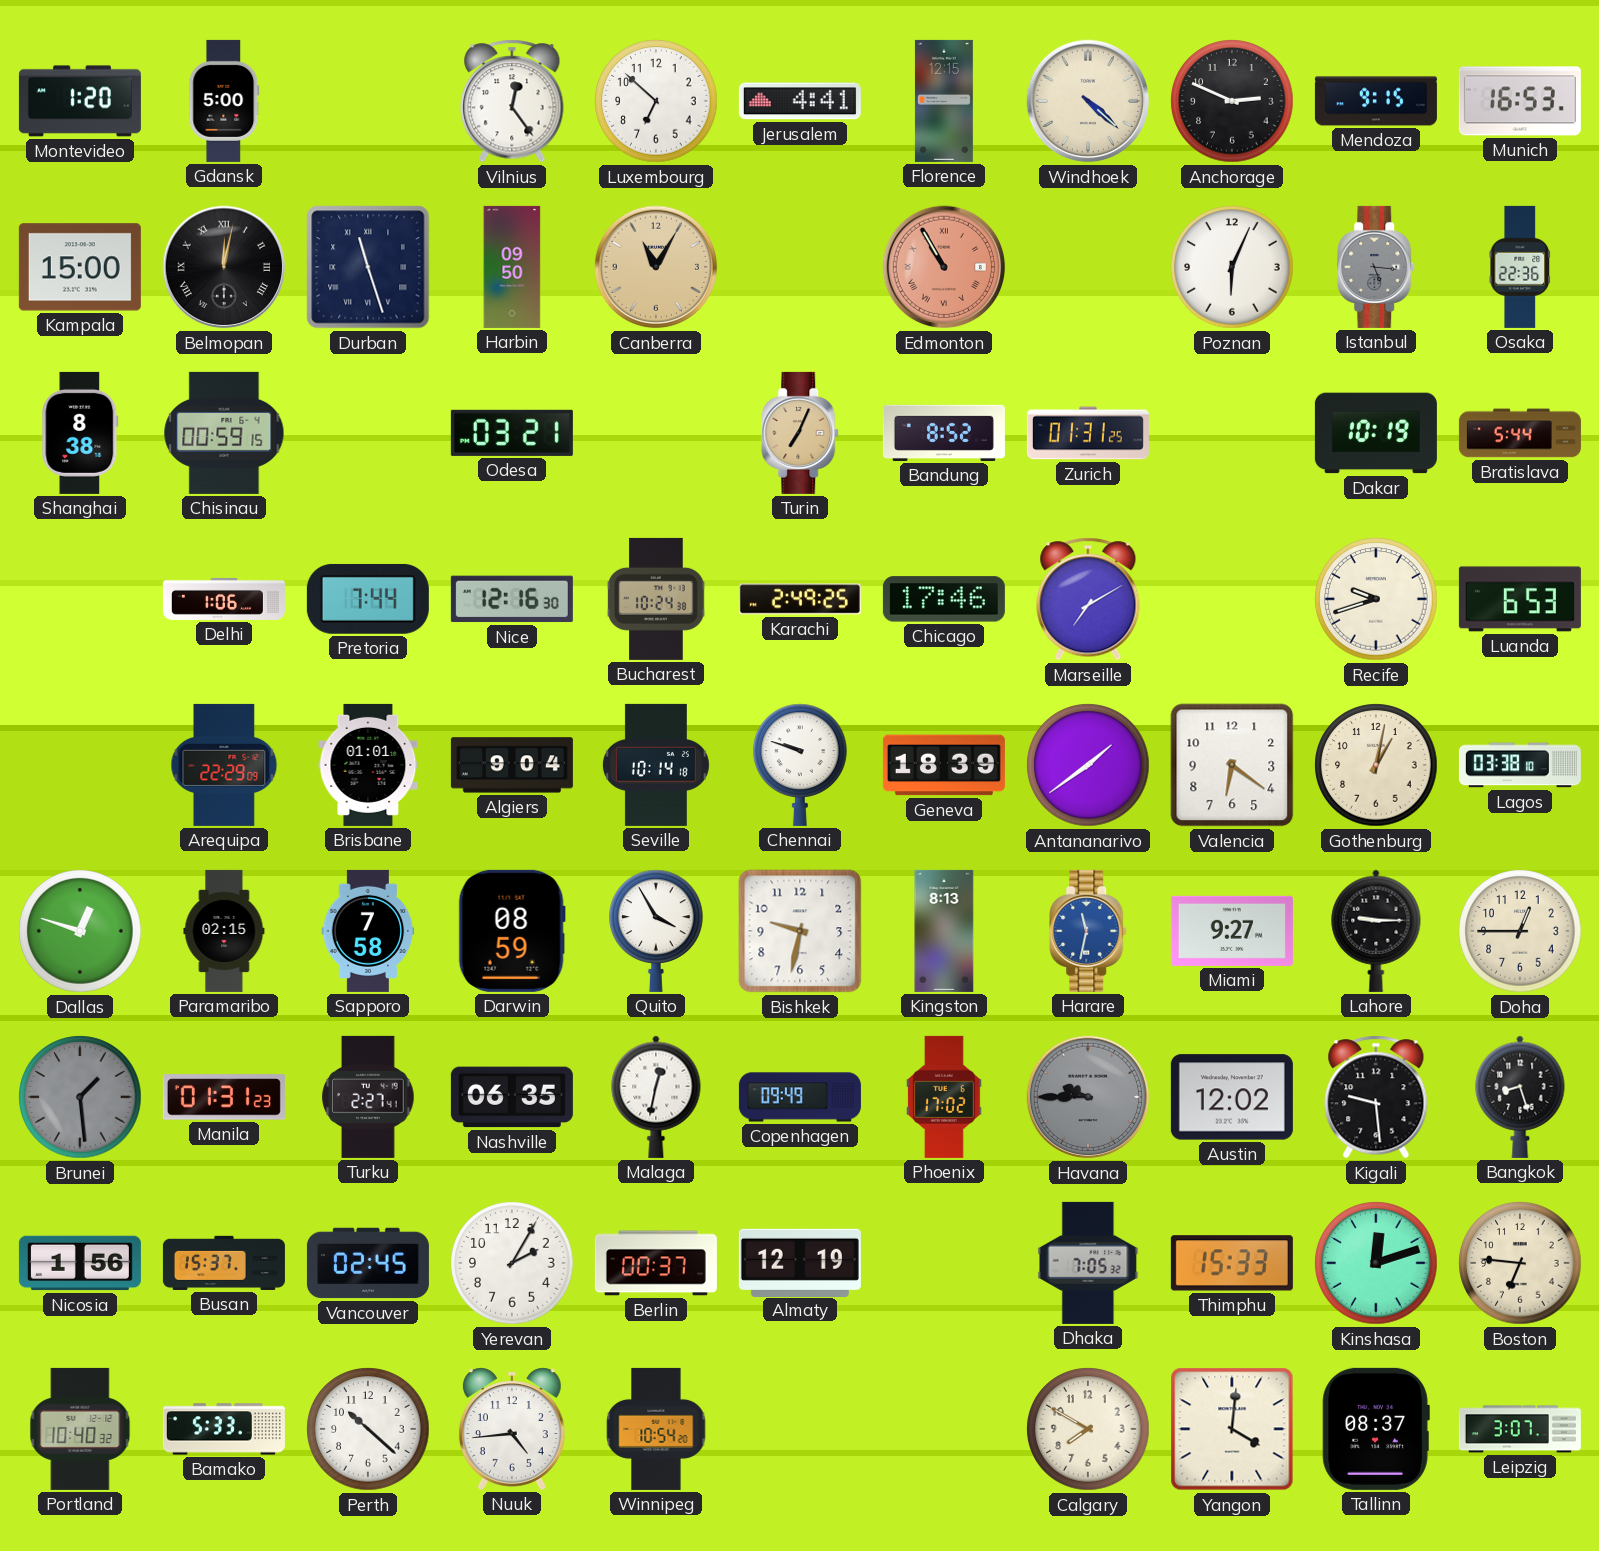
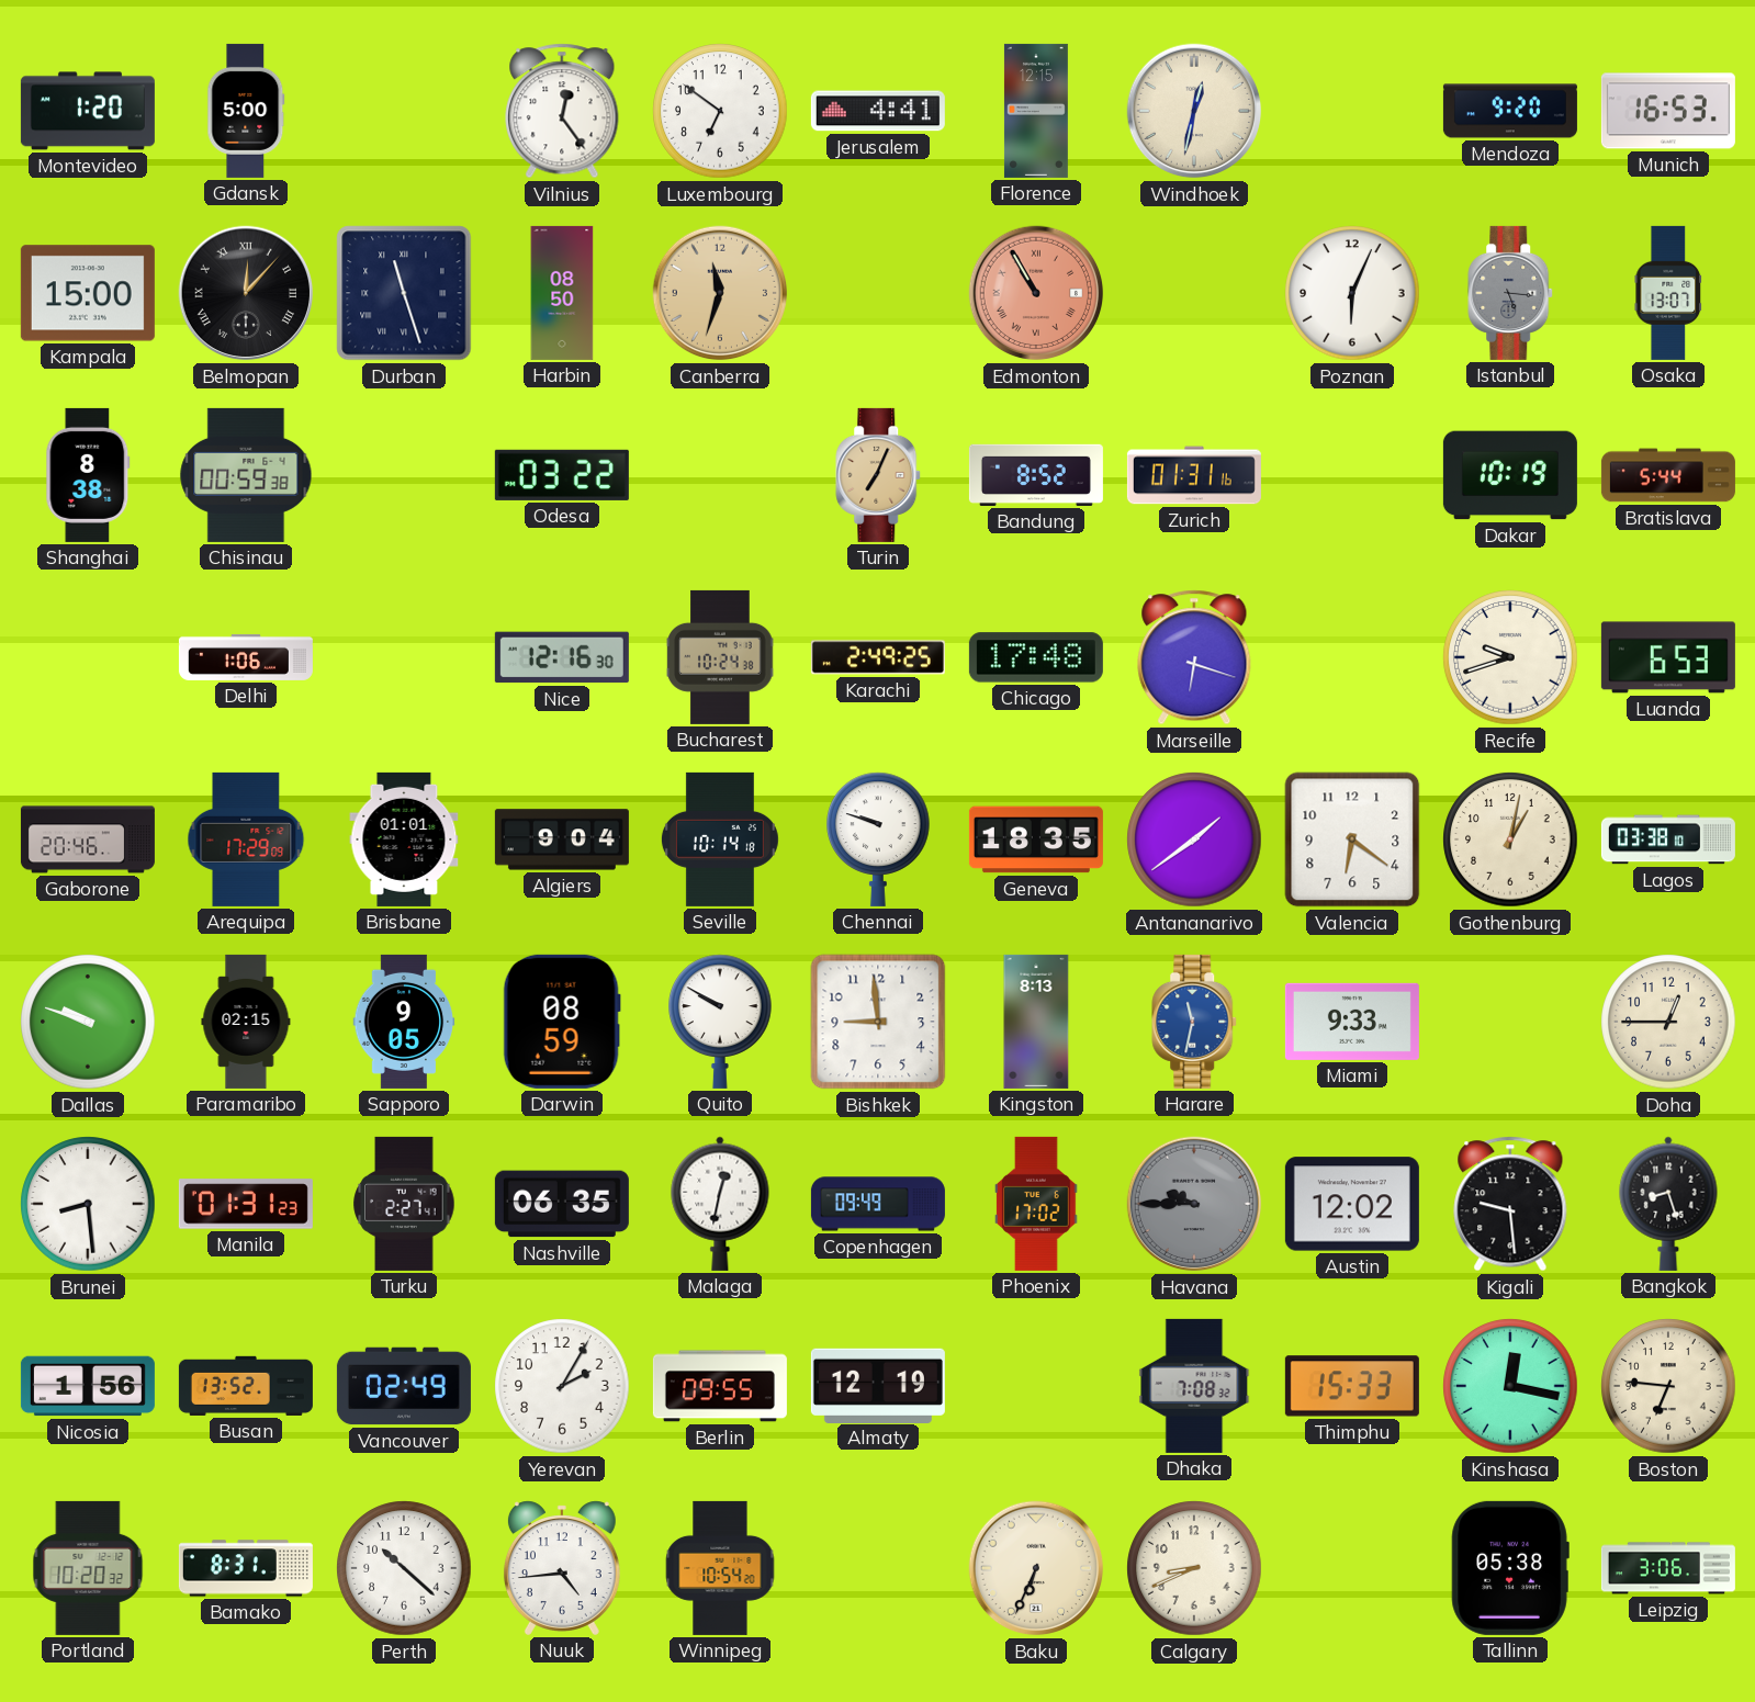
Luxembourg: 6:52 -> 6:51
Windhoek: 4:22 -> 12:32
Anchorage: 2:49 -> none
Mendoza: 9:15 -> 9:20
Belmopan: 12:02 -> 12:07
Harbin: 09:50 -> 08:50
Canberra: 11:05 -> 11:33
Osaka: 22:36 -> 13:07
Chisinau: 00:59:15 -> 00:59:38
Odesa: 03:21 -> 03:22
Zurich: 01:31:25 -> 01:31:16
Pretoria: 7:44 -> none
Chicago: 17:46 -> 17:48
Marseille: 7:10 -> 6:18
Gaborone: none -> 20:46
Arequipa: 22:29 -> 17:29
Geneva: 18:39 -> 18:35
Dallas: 12:48 -> 9:48
Sapporo: 7:58 -> 9:05
Quito: 3:55 -> 9:50
Bishkek: 9:32 -> 8:59
Miami: 9:27 -> 9:33
Lahore: 9:15 -> none
Brunei: 1:29 -> 8:29
Brunei dial: grey -> white
Busan: 15:37 -> 13:52
Vancouver: 02:45 -> 02:49
Berlin: 00:37 -> 09:55
Dhaka: 7:05 -> 7:08
Kinshasa: 12:12 -> 12:17
Portland: 10:40 -> 10:20
Bamako: 5:33 -> 8:31
Baku: none -> 6:34
Calgary: 7:50 -> 8:41
Yangon: 4:01 -> none
Tallinn: 08:37 -> 05:38
Leipzig: 3:07 -> 3:06
